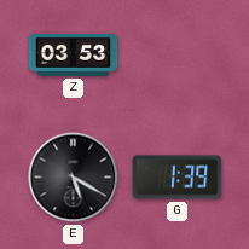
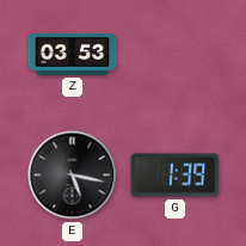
E: 5:20 -> 5:17
